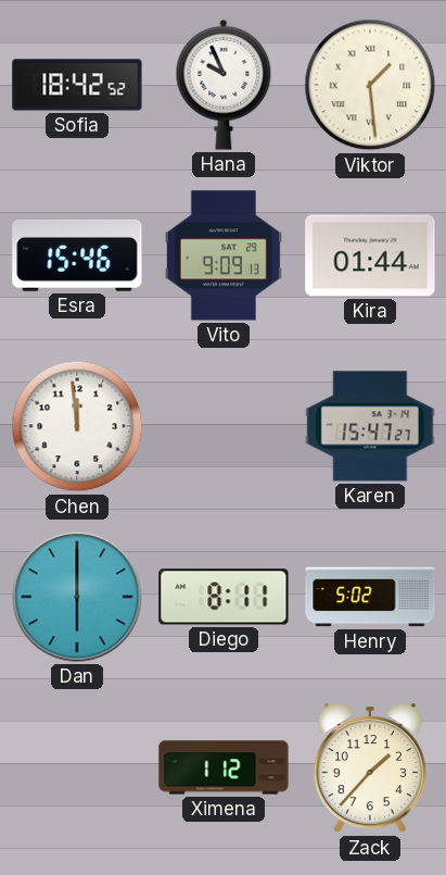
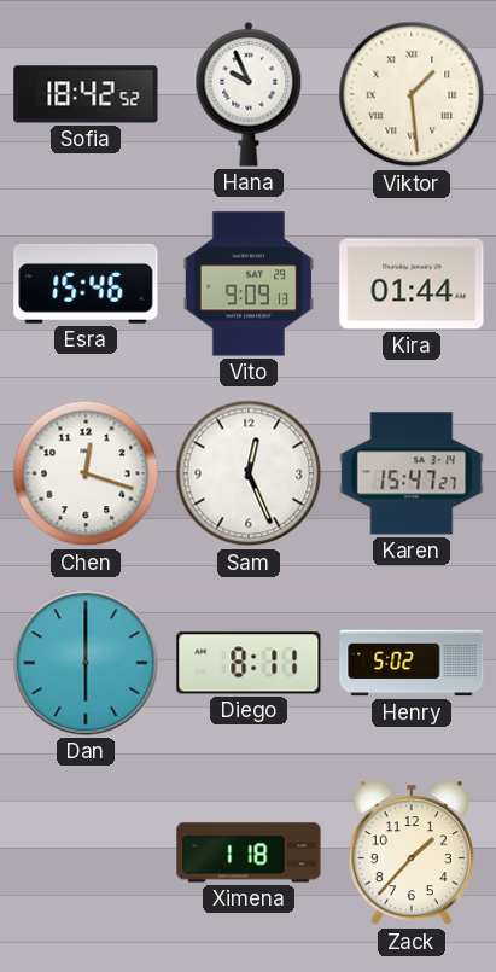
Chen: 11:59 -> 12:18
Sam: none -> 12:26
Ximena: 1:12 -> 1:18
